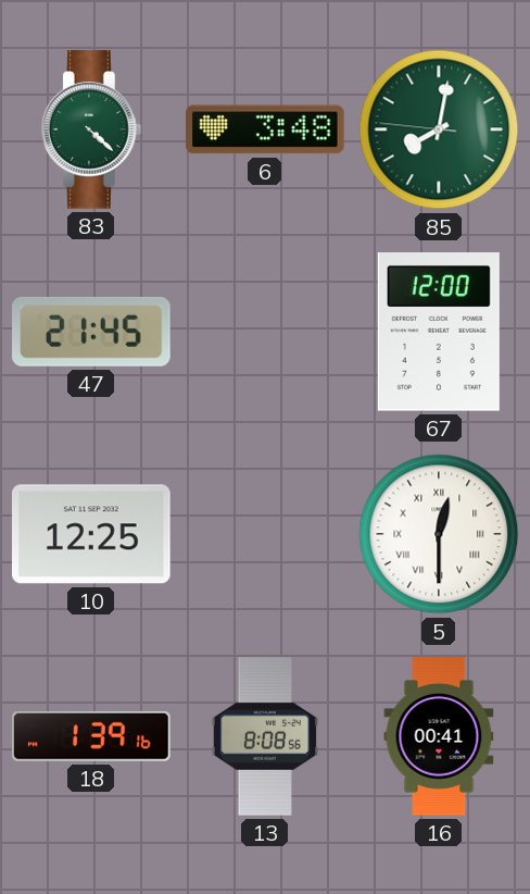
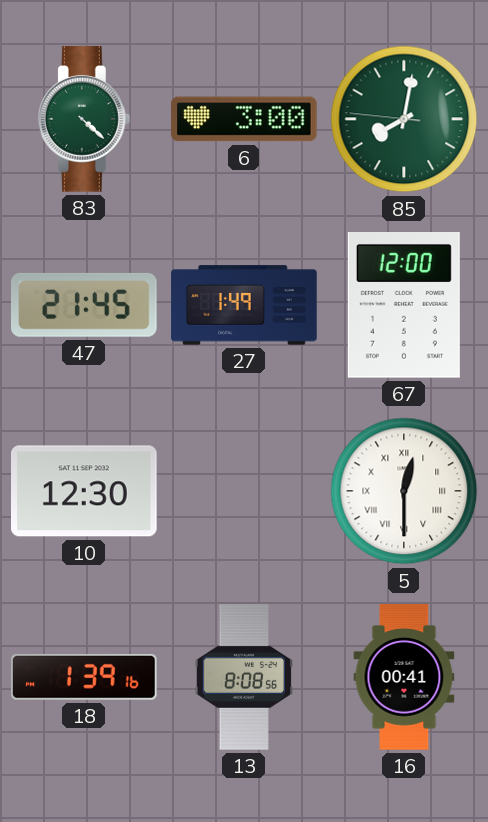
6: 3:48 -> 3:00
27: none -> 1:49
10: 12:25 -> 12:30
